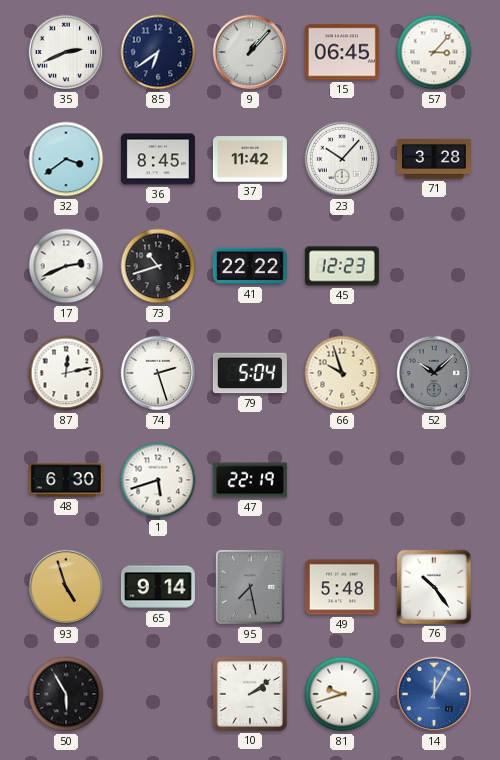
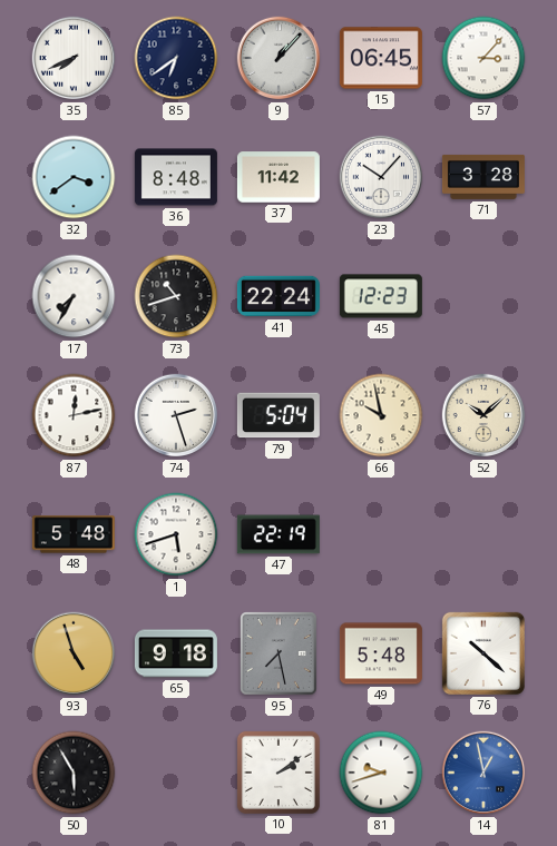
35: 2:41 -> 7:41
36: 8:45 -> 8:48
17: 2:41 -> 7:35
41: 22:22 -> 22:24
66: 9:57 -> 9:58
52 dial: grey -> cream
48: 6:30 -> 5:48
65: 9:14 -> 9:18
76: 10:24 -> 10:22
14: 12:05 -> 12:58
